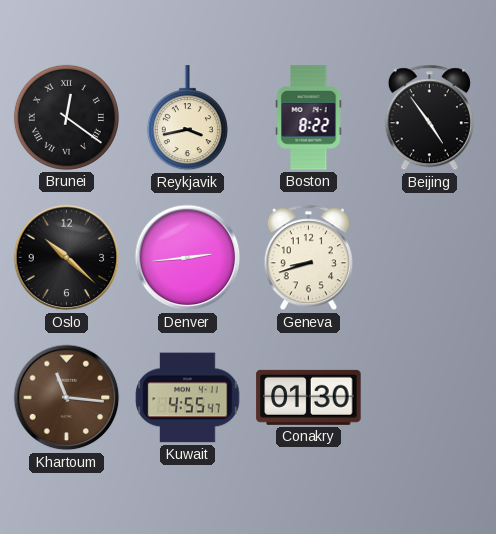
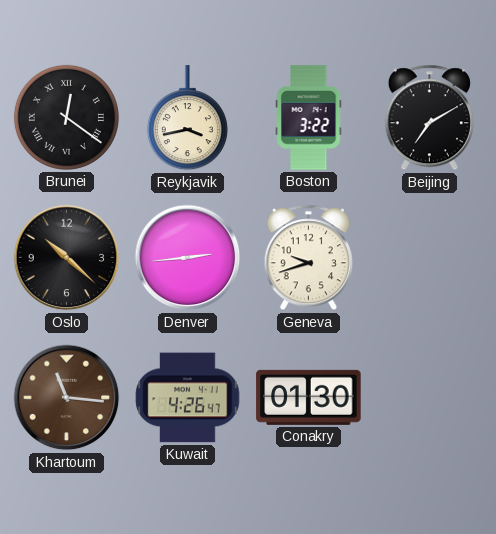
Boston: 8:22 -> 3:22
Beijing: 4:54 -> 7:10
Geneva: 8:42 -> 9:42
Kuwait: 4:55 -> 4:26
